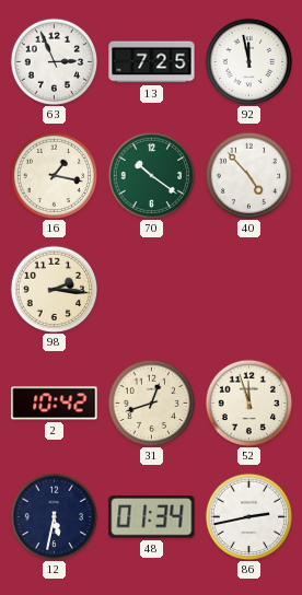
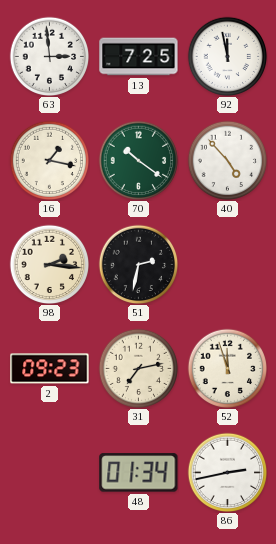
63: 2:56 -> 2:59
51: none -> 2:32
2: 10:42 -> 09:23
31: 12:42 -> 7:13
12: 5:32 -> none
